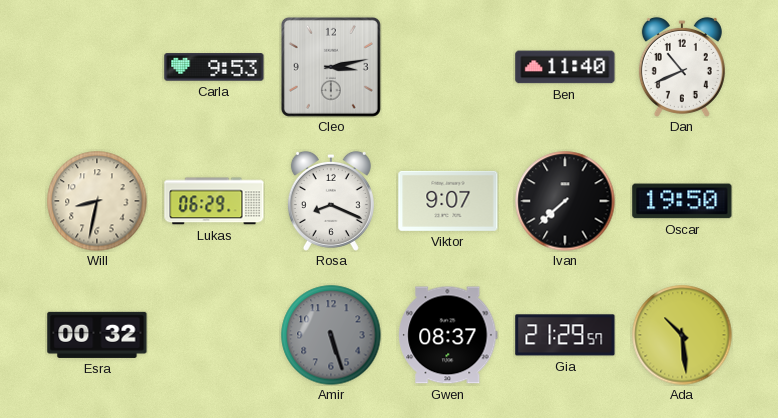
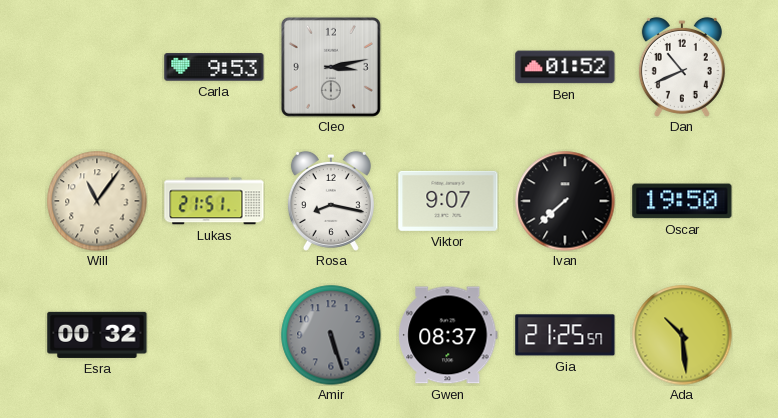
Ben: 11:40 -> 01:52
Will: 8:32 -> 11:06
Lukas: 06:29 -> 21:51
Rosa: 8:19 -> 8:17
Gia: 21:29 -> 21:25
